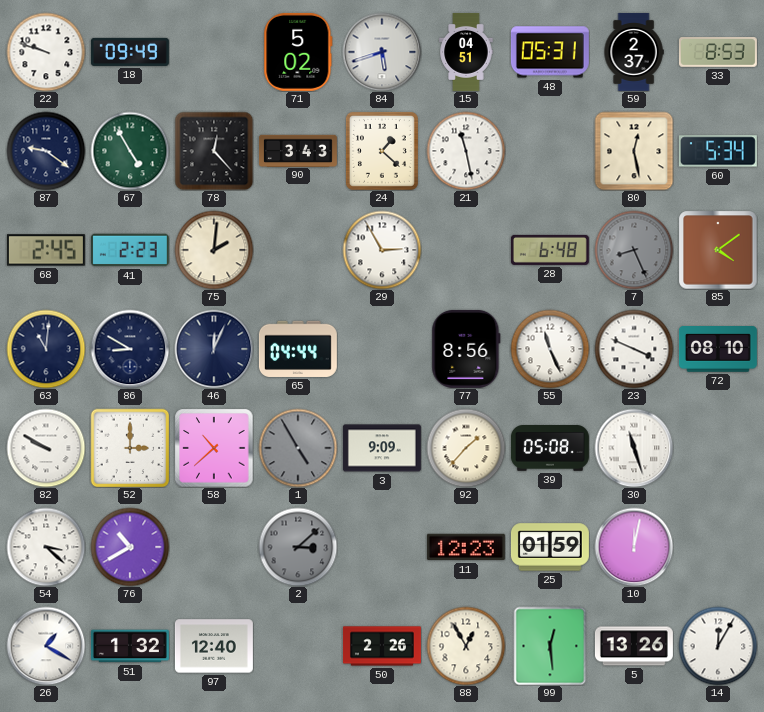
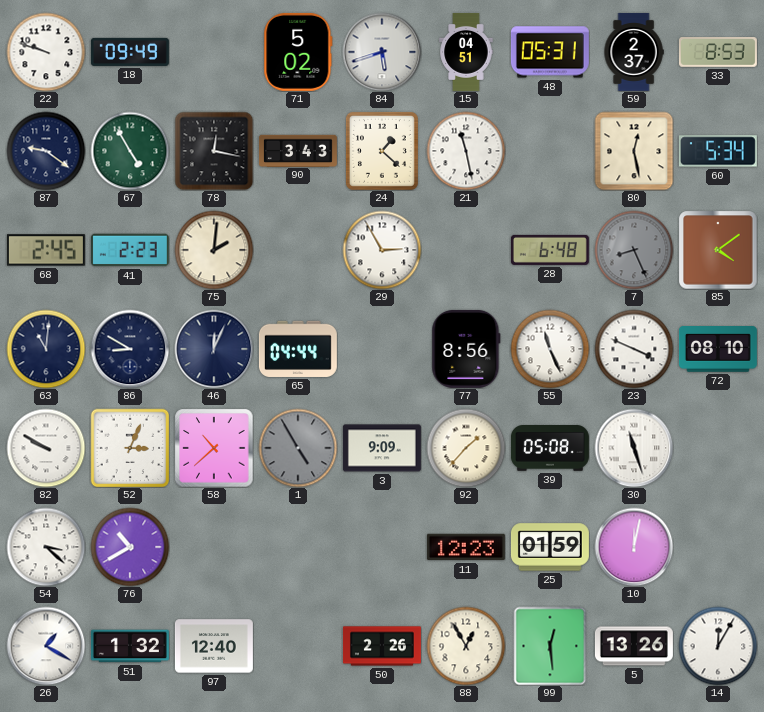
78: 12:23 -> 12:17
52: 3:00 -> 3:04
2: 3:08 -> none
